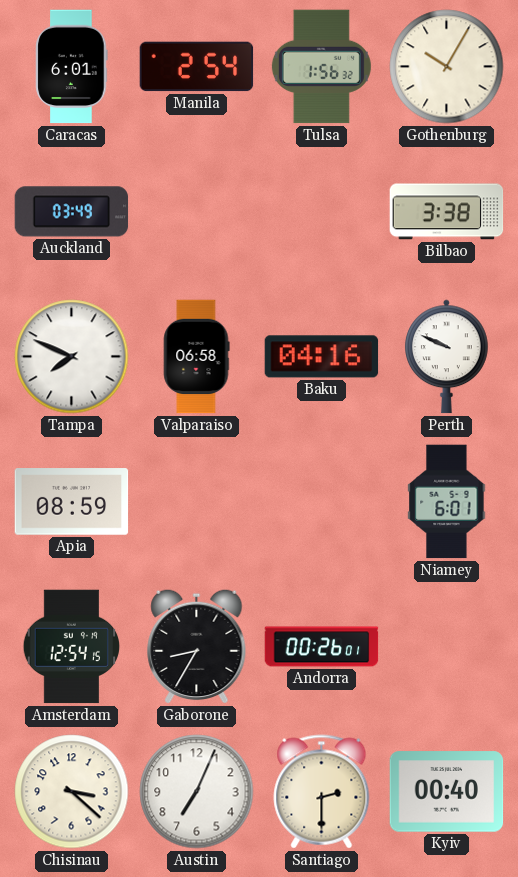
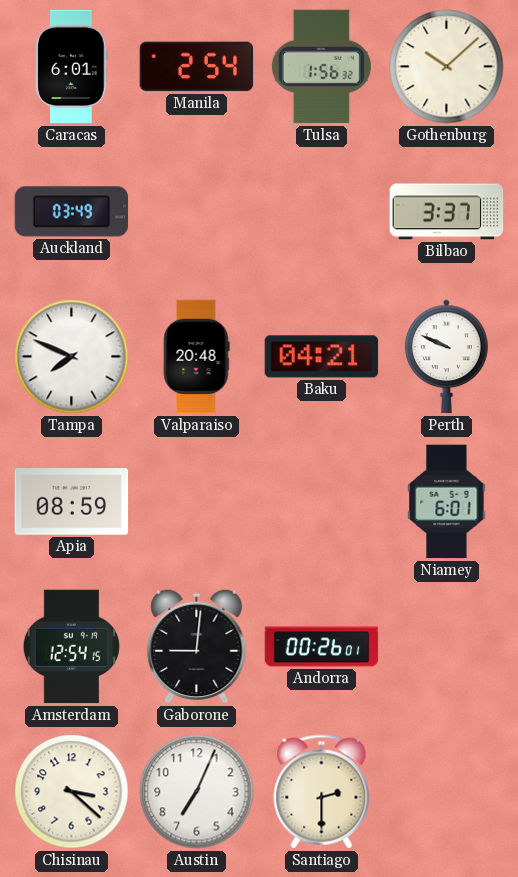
Gothenburg: 10:05 -> 10:08
Bilbao: 3:38 -> 3:37
Valparaiso: 06:58 -> 20:48
Baku: 04:16 -> 04:21
Gaborone: 8:35 -> 9:01
Kyiv: 00:40 -> none
